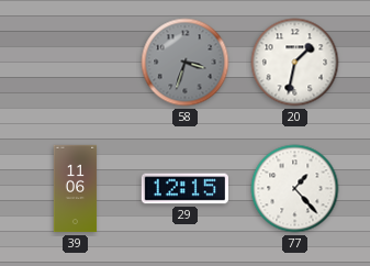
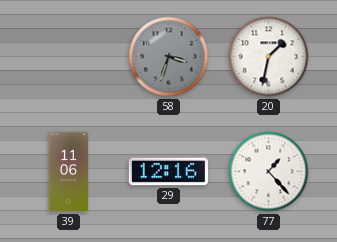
29: 12:15 -> 12:16
